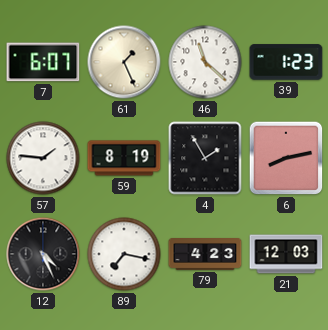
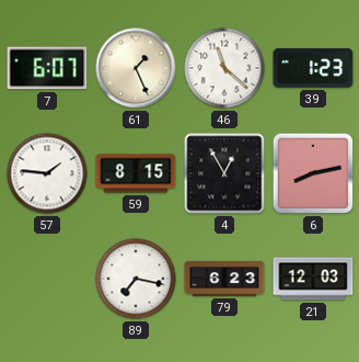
59: 8:19 -> 8:15
4: 1:55 -> 12:55
12: 4:26 -> none
79: 4:23 -> 6:23
